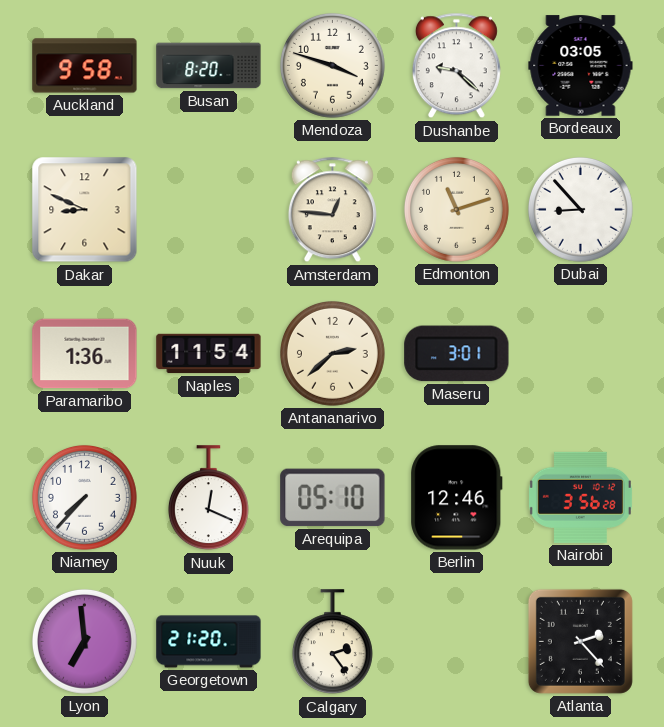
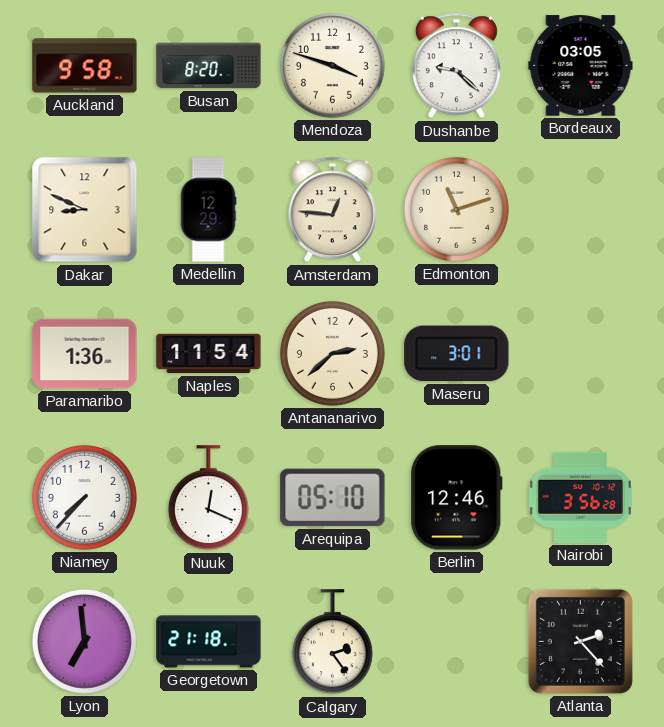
Medellin: none -> 12:29
Dubai: 8:53 -> none
Georgetown: 21:20 -> 21:18
